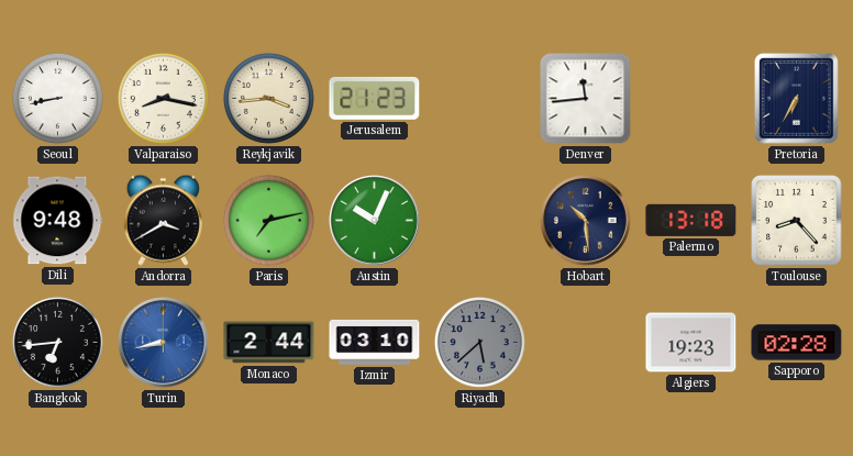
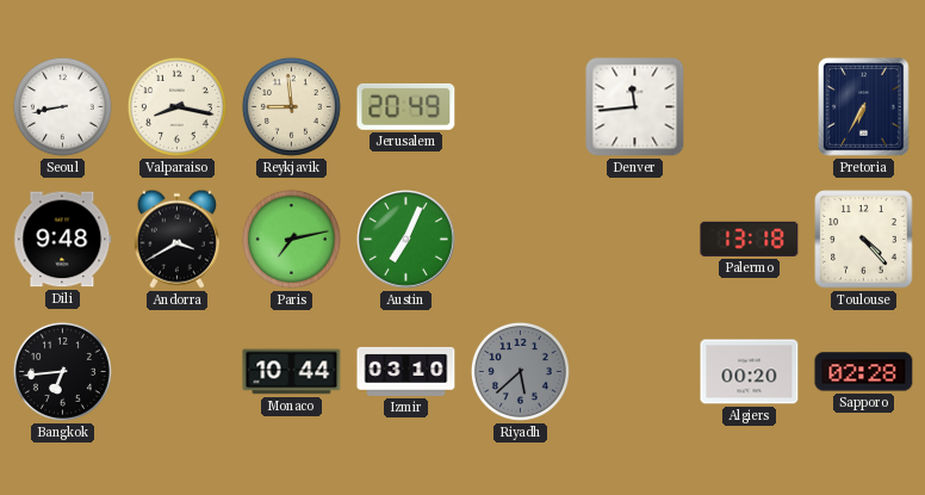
Reykjavik: 3:44 -> 8:59
Jerusalem: 21:23 -> 20:49
Austin: 10:04 -> 7:04
Hobart: 10:29 -> none
Toulouse: 8:23 -> 4:23
Turin: 8:43 -> none
Monaco: 2:44 -> 10:44
Algiers: 19:23 -> 00:20
